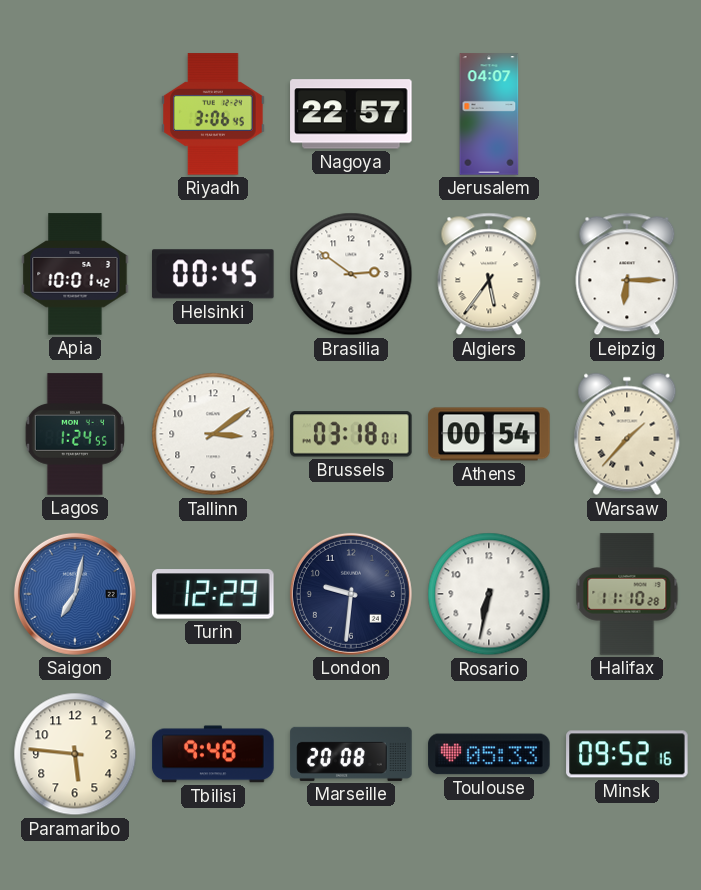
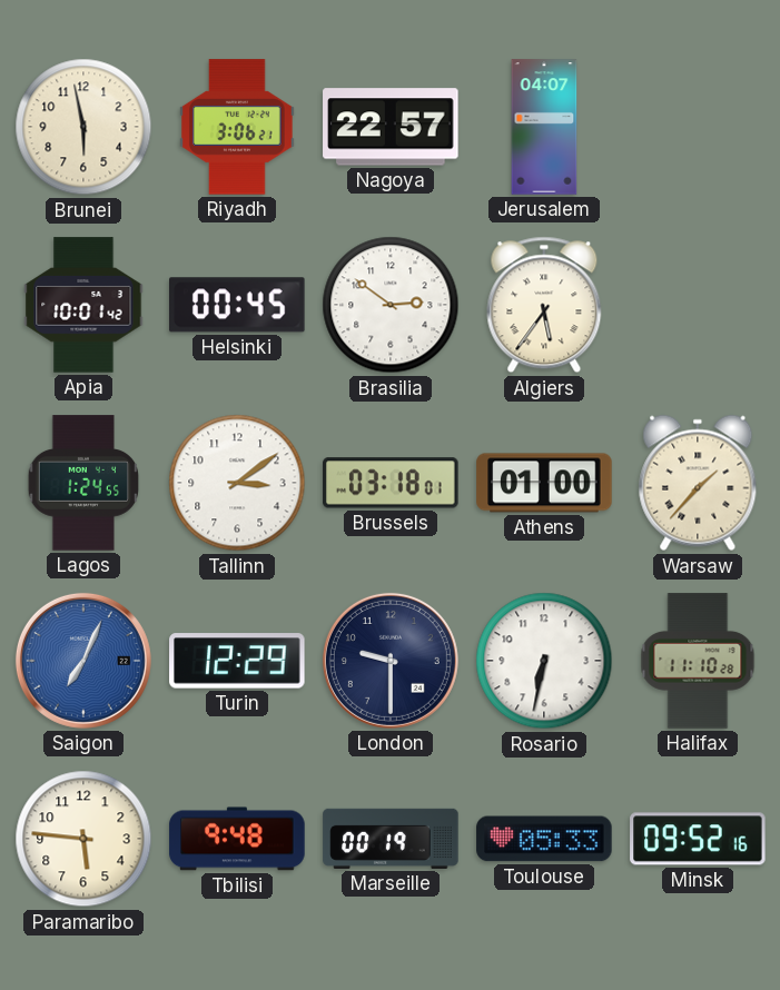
Brunei: none -> 5:58
Riyadh: 3:06:45 -> 3:06:21
Leipzig: 6:15 -> none
Athens: 00:54 -> 01:00
Saigon: 7:02 -> 7:04
London: 9:31 -> 9:30
Marseille: 20:08 -> 00:19
